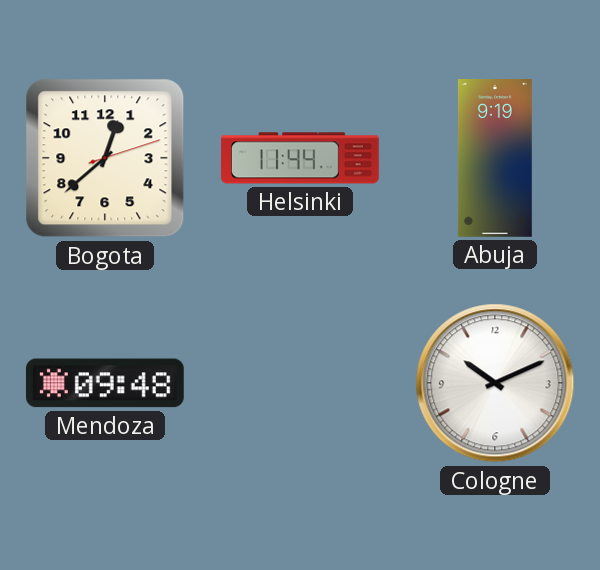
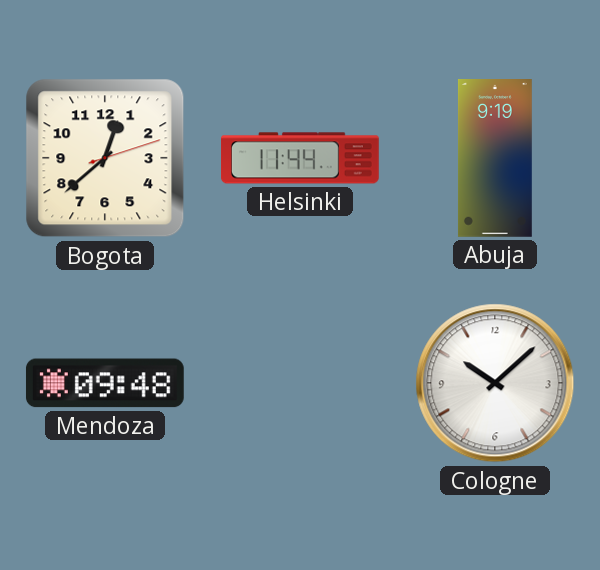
Cologne: 10:11 -> 10:08
